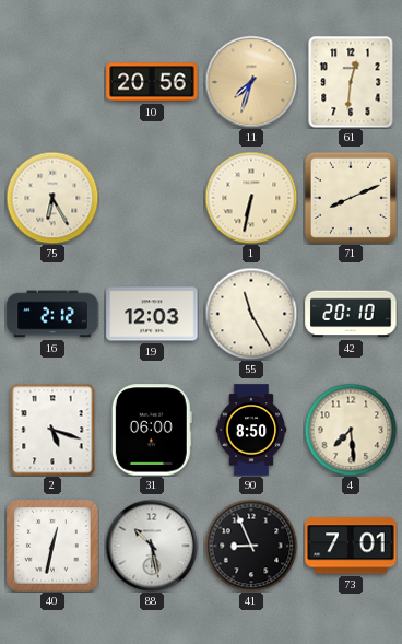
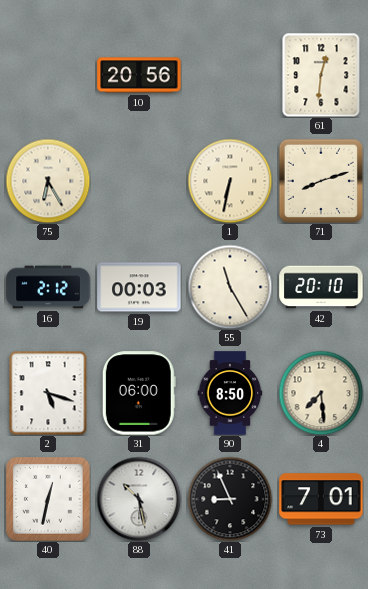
11: 7:33 -> none
71: 8:11 -> 8:12
19: 12:03 -> 00:03
